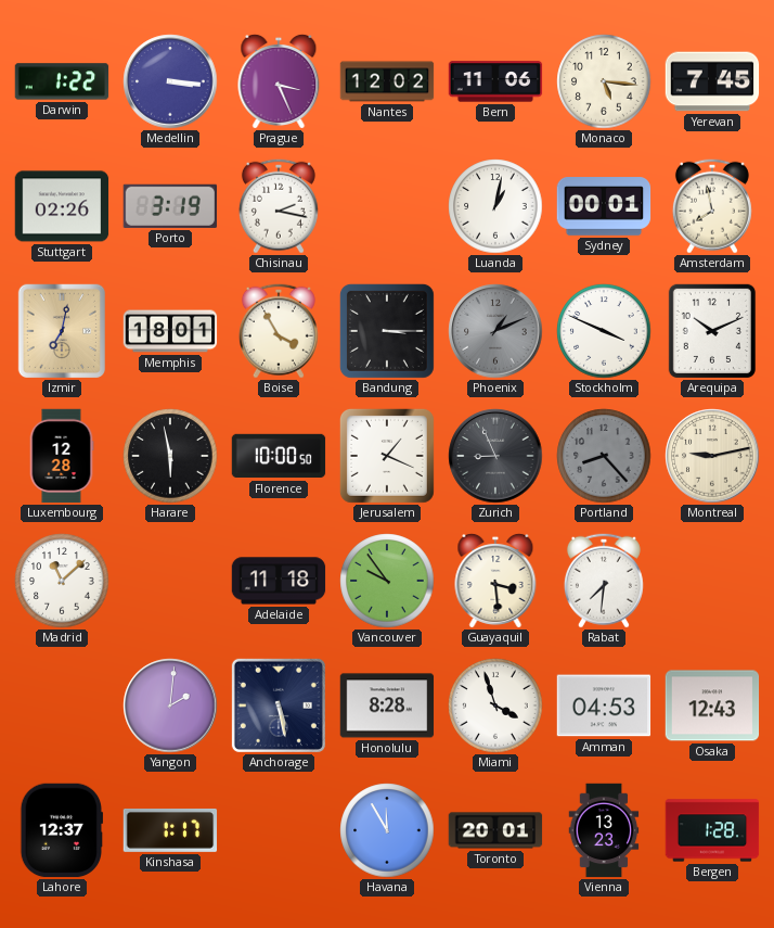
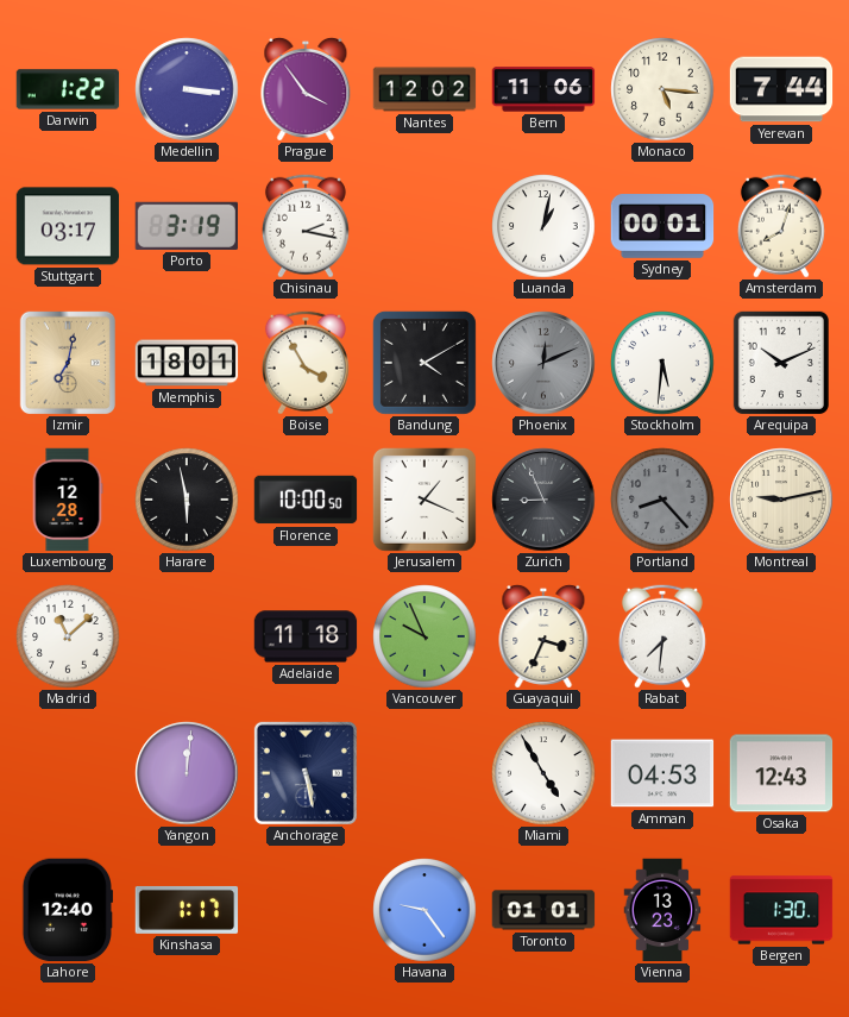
Prague: 3:26 -> 3:54
Yerevan: 7:45 -> 7:44
Stuttgart: 02:26 -> 03:17
Amsterdam: 7:58 -> 8:03
Bandung: 3:15 -> 4:10
Phoenix: 1:11 -> 12:11
Stockholm: 3:49 -> 5:31
Vancouver: 9:54 -> 9:56
Guayaquil: 3:29 -> 3:34
Yangon: 2:01 -> 12:01
Honolulu: 8:28 -> none
Miami: 3:57 -> 4:55
Lahore: 12:37 -> 12:40
Havana: 11:55 -> 9:24
Toronto: 20:01 -> 01:01
Bergen: 1:28 -> 1:30
